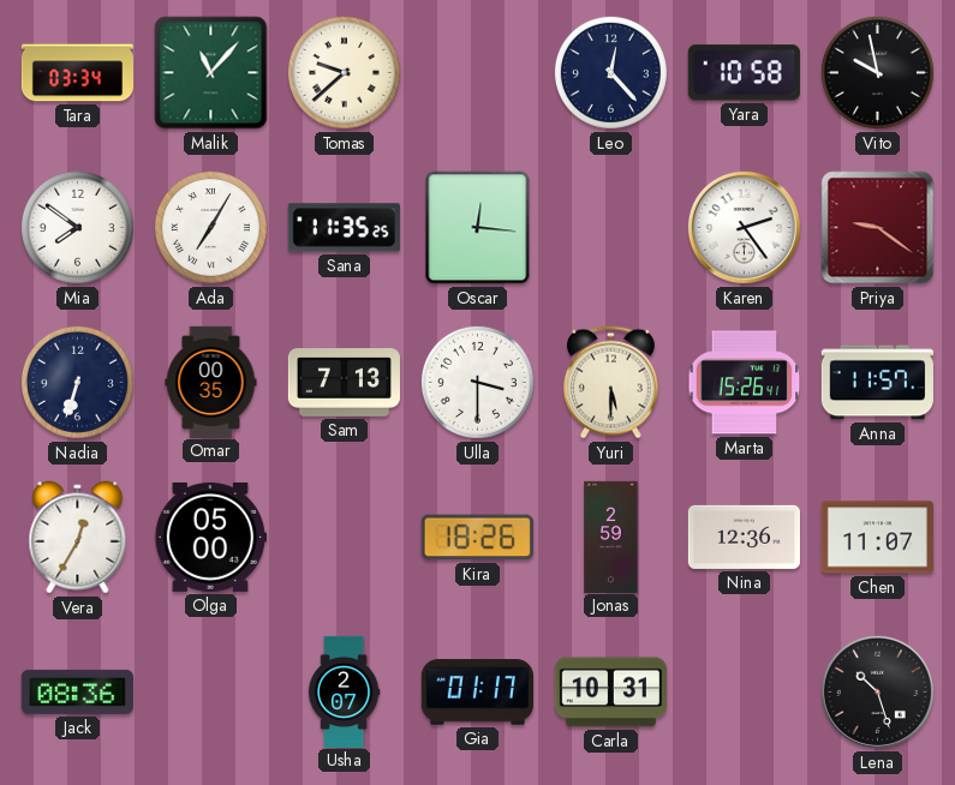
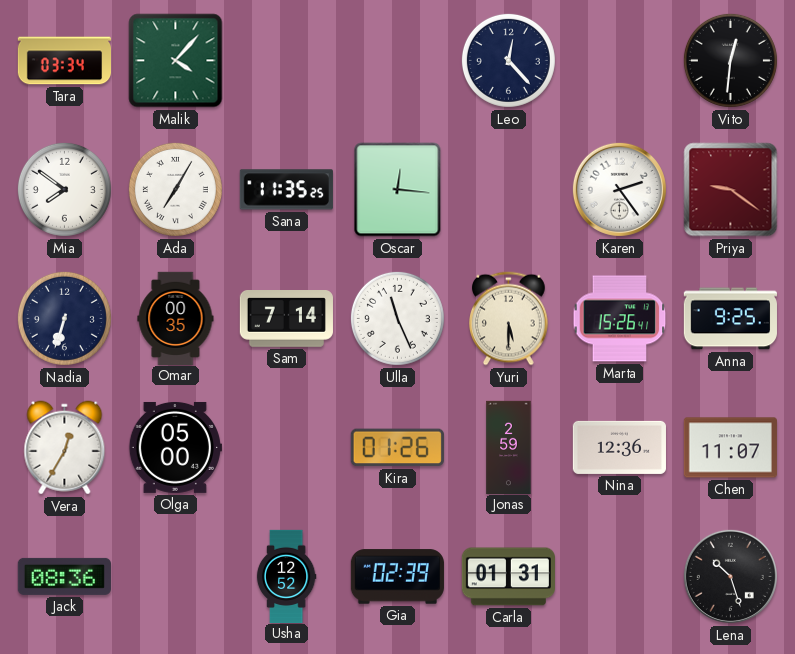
Malik: 11:07 -> 4:07
Tomas: 9:38 -> none
Yara: 10:58 -> none
Vito: 9:58 -> 12:31
Sam: 7:13 -> 7:14
Ulla: 3:30 -> 11:26
Anna: 11:57 -> 9:25
Kira: 18:26 -> 01:26
Usha: 2:07 -> 12:52
Gia: 01:17 -> 02:39
Carla: 10:31 -> 01:31
